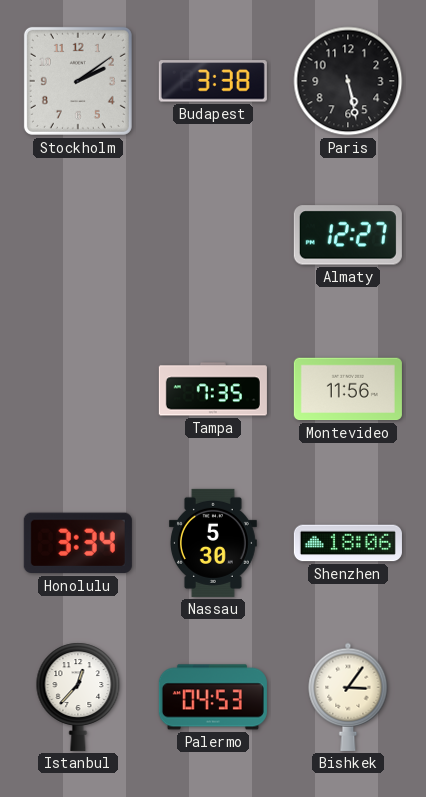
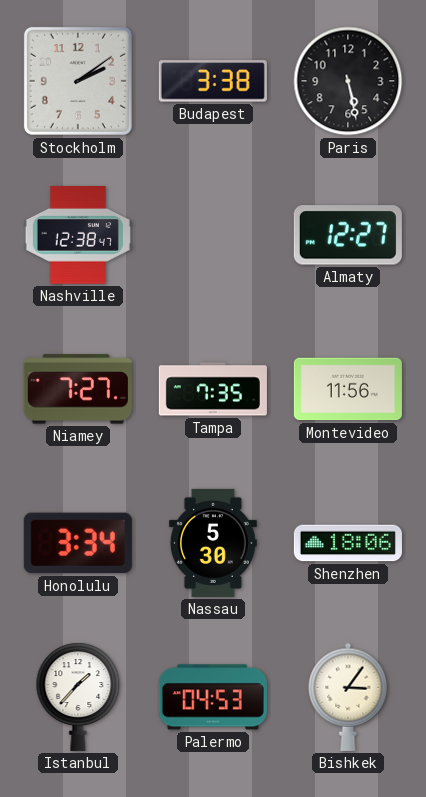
Nashville: none -> 12:38
Niamey: none -> 7:27
Istanbul: 12:37 -> 1:37
